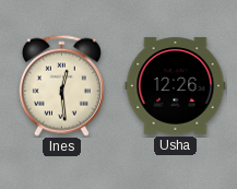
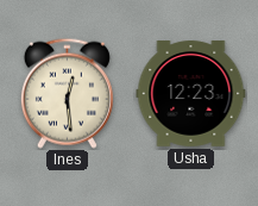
Usha: 12:26 -> 12:23
